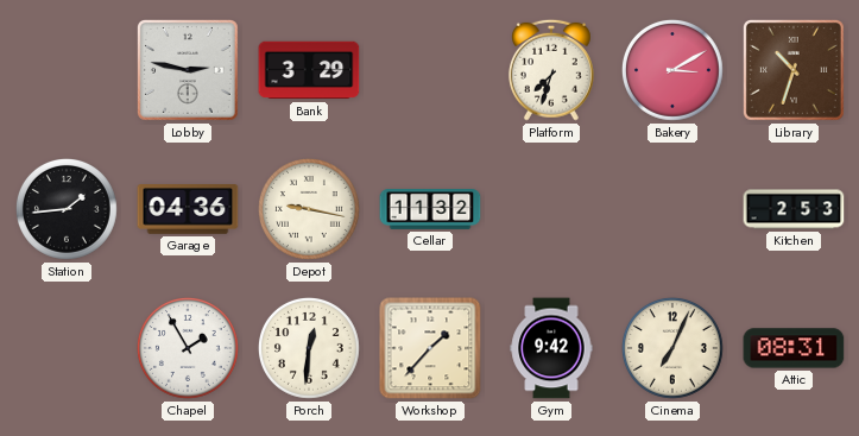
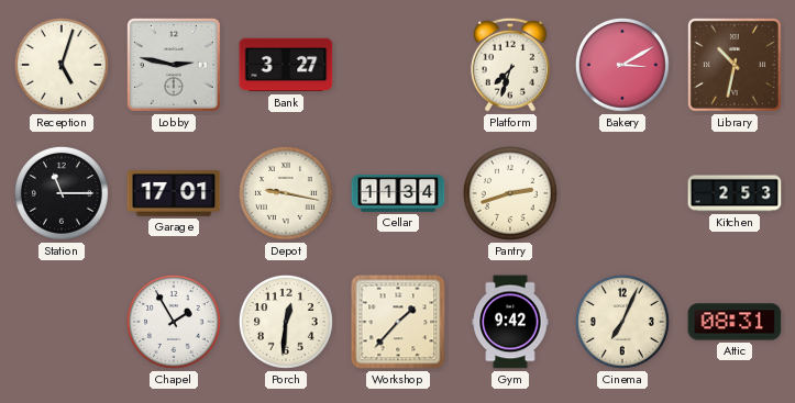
Reception: none -> 5:03
Bank: 3:29 -> 3:27
Library: 10:33 -> 10:32
Station: 1:44 -> 11:15
Garage: 04:36 -> 17:01
Cellar: 11:32 -> 11:34
Pantry: none -> 2:42
